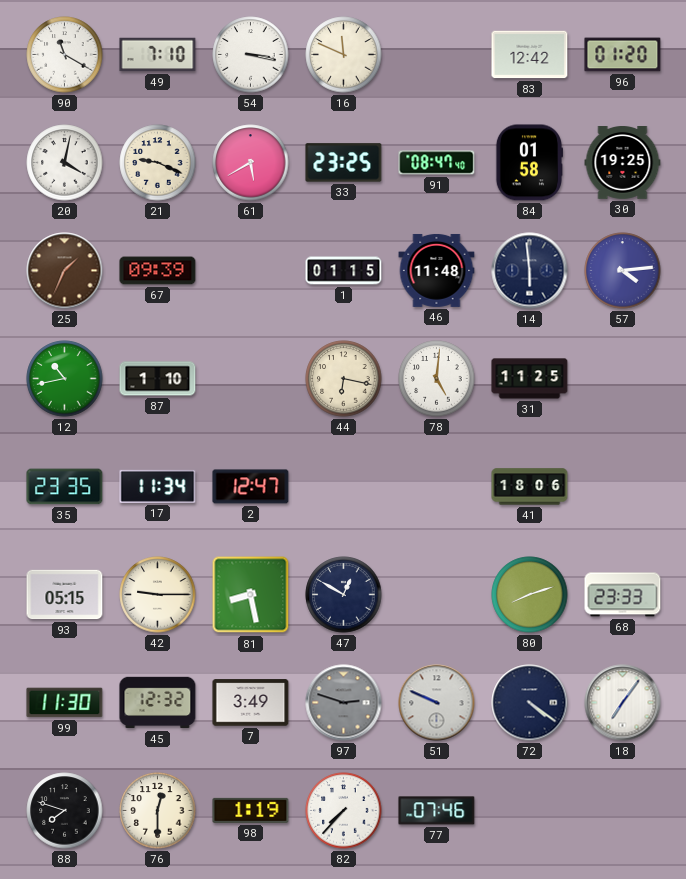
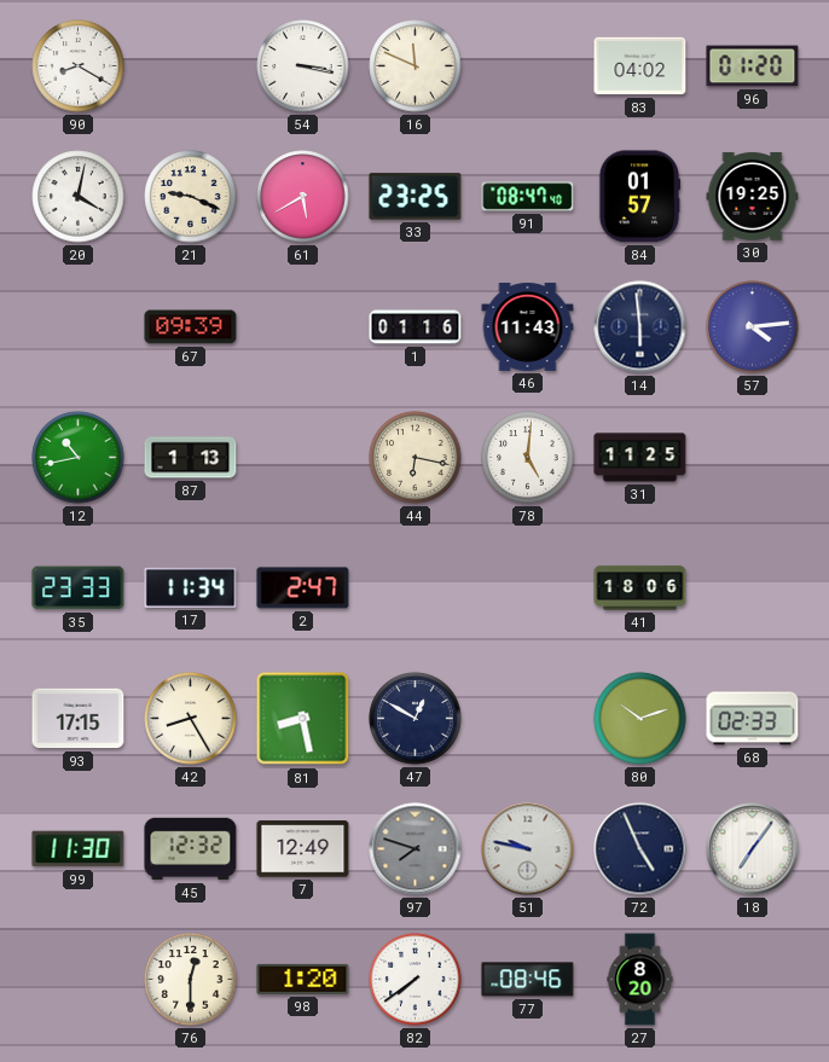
90: 11:20 -> 8:20
49: 7:10 -> none
83: 12:42 -> 04:02
84: 01:58 -> 01:57
25: 1:34 -> none
1: 01:15 -> 01:16
46: 11:48 -> 11:43
87: 1:10 -> 1:13
35: 23:35 -> 23:33
2: 12:47 -> 2:47
93: 05:15 -> 17:15
42: 9:15 -> 8:25
80: 8:12 -> 10:12
68: 23:33 -> 02:33
7: 3:49 -> 12:49
97: 2:48 -> 7:48
51: 9:49 -> 9:47
72: 4:21 -> 4:56
88: 7:48 -> none
98: 1:19 -> 1:20
82: 7:37 -> 7:39
77: 07:46 -> 08:46
27: none -> 8:20
